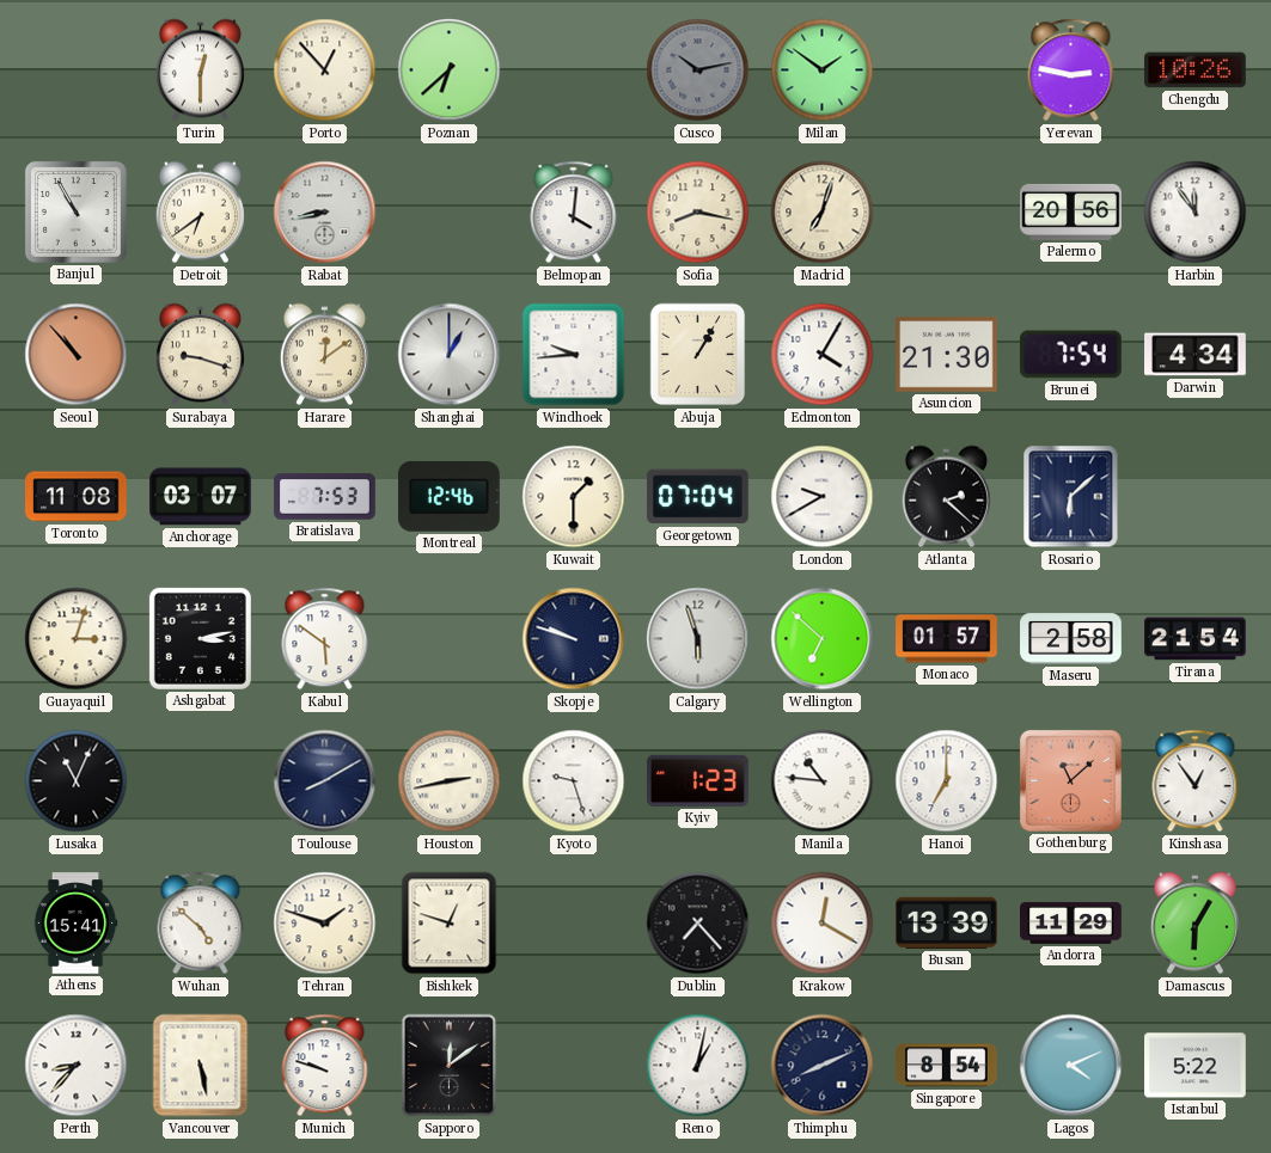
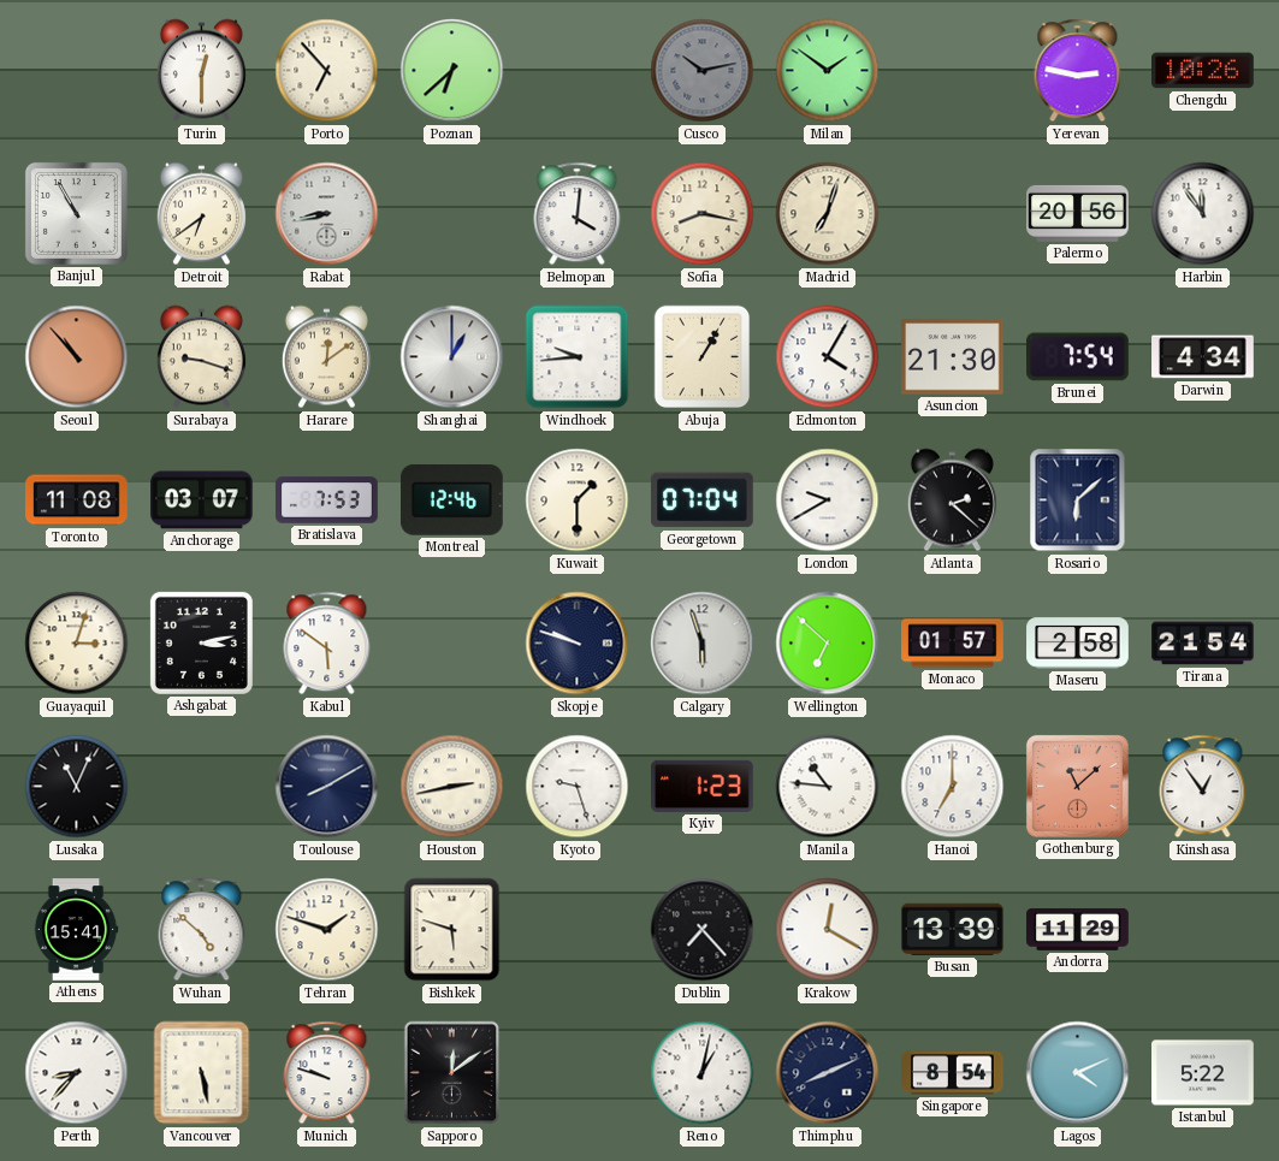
Porto: 12:53 -> 6:53
Bishkek: 12:48 -> 5:48
Damascus: 6:05 -> none
